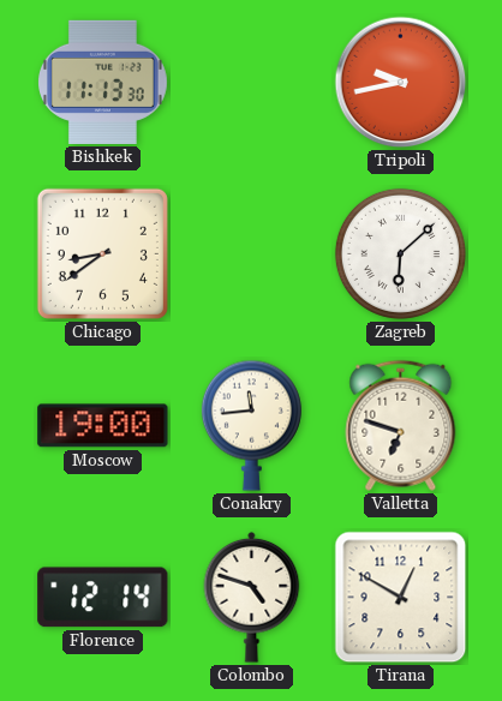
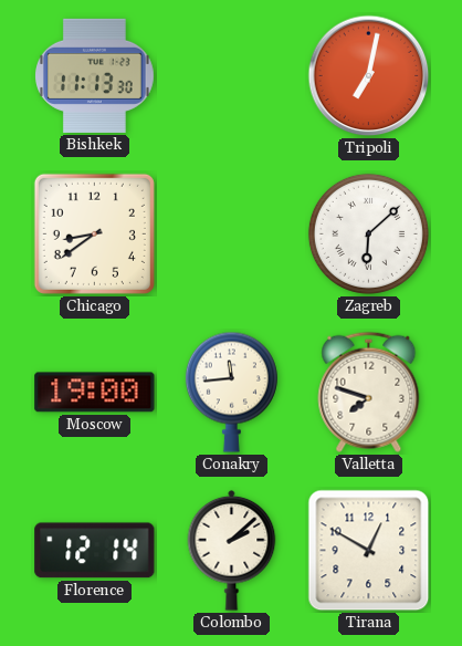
Tripoli: 9:43 -> 7:02
Valletta: 6:48 -> 7:48
Colombo: 4:48 -> 2:08
